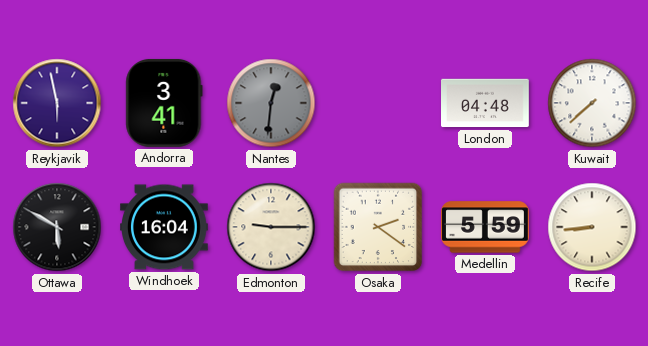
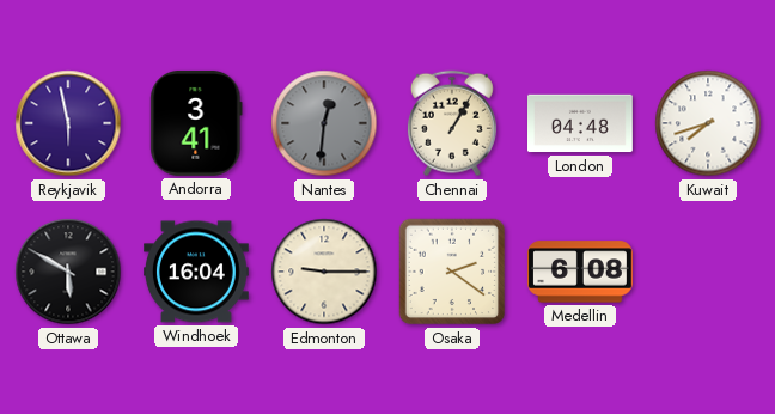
Chennai: none -> 1:05
Kuwait: 7:38 -> 7:42
Medellin: 5:59 -> 6:08
Recife: 8:44 -> none
